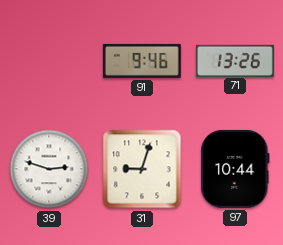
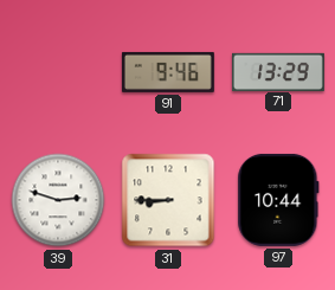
71: 13:26 -> 13:29
31: 9:03 -> 8:45
